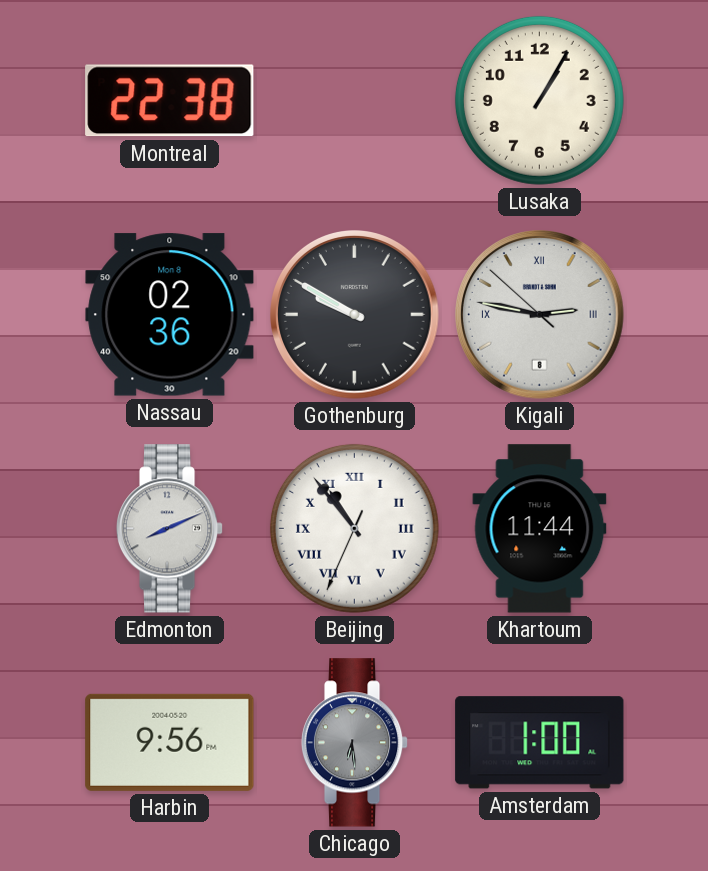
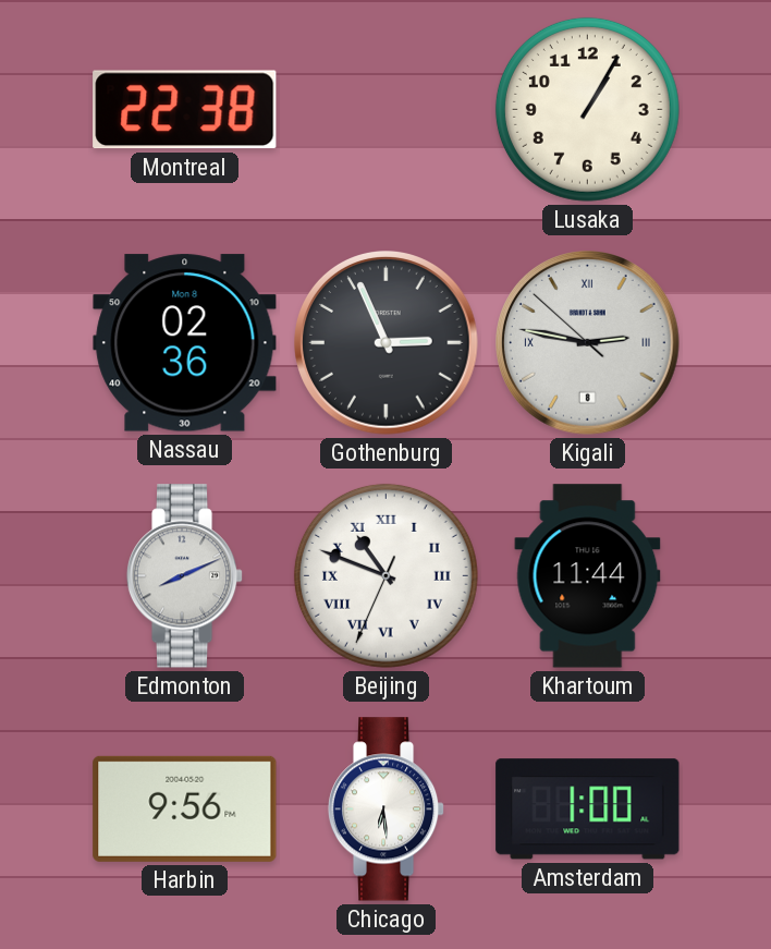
Gothenburg: 9:50 -> 2:56
Beijing: 10:53 -> 10:48
Chicago dial: grey -> white
